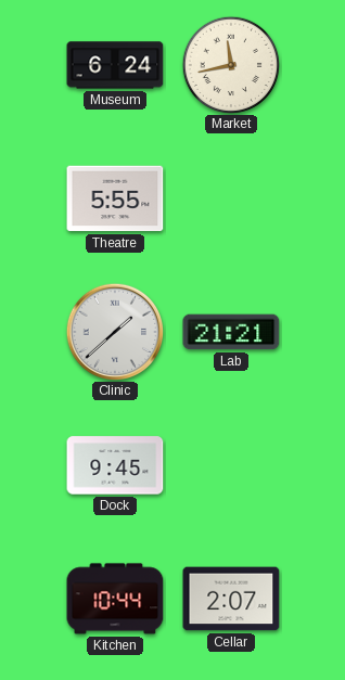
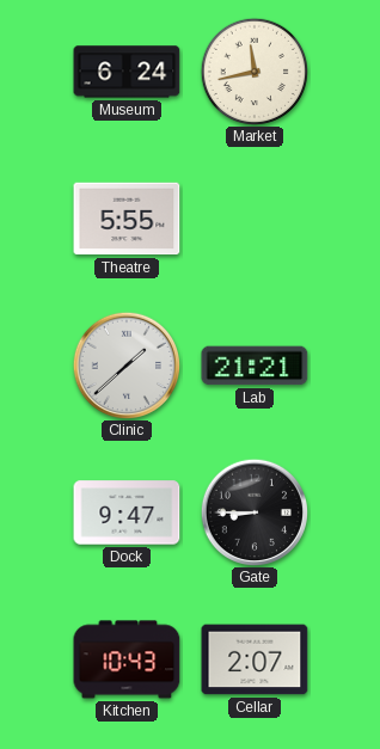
Dock: 9:45 -> 9:47
Gate: none -> 8:45
Kitchen: 10:44 -> 10:43
